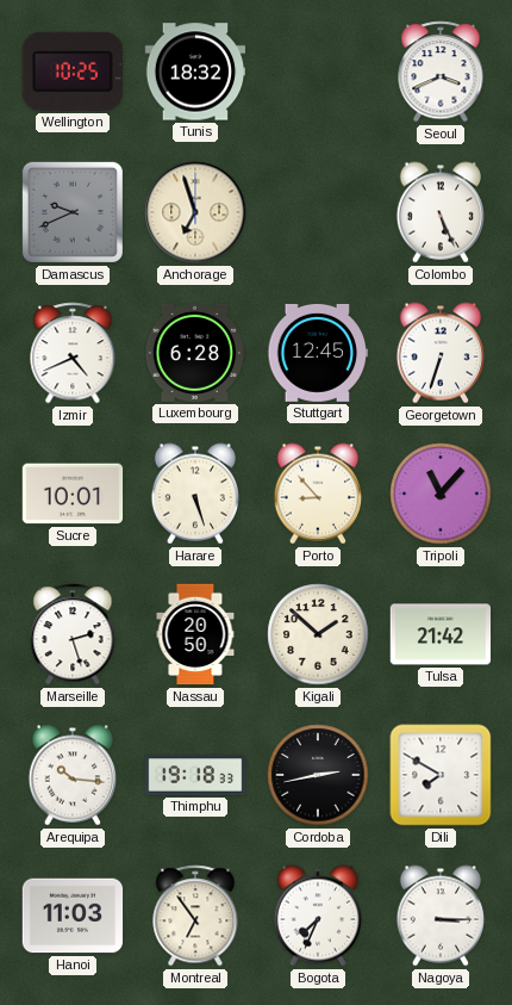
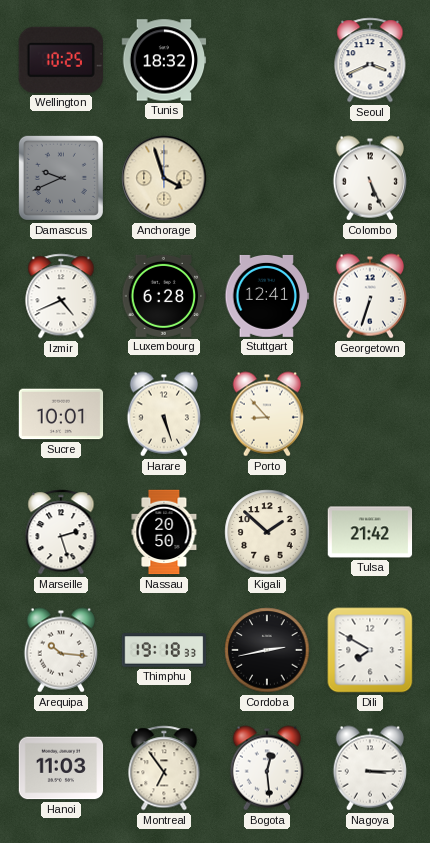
Anchorage: 6:57 -> 3:57
Stuttgart: 12:45 -> 12:41
Tripoli: 11:07 -> none
Bogota: 7:34 -> 12:29
